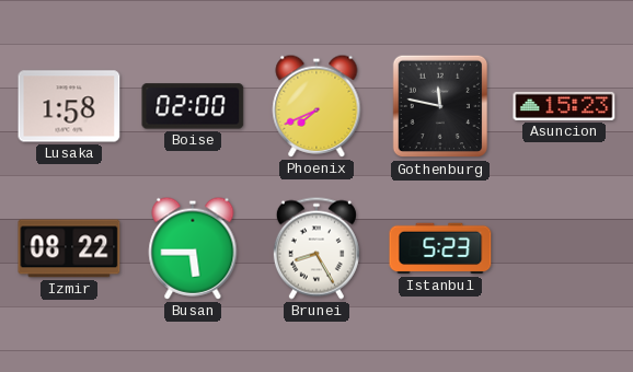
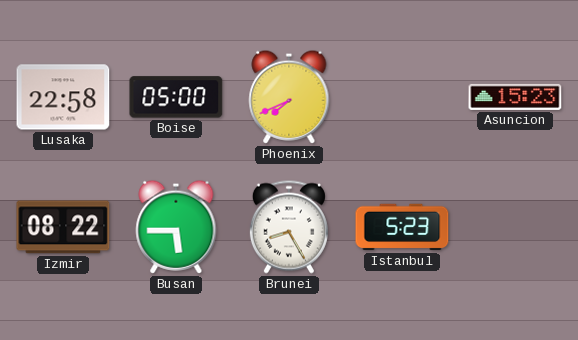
Lusaka: 1:58 -> 22:58
Boise: 02:00 -> 05:00
Gothenburg: 11:47 -> none
